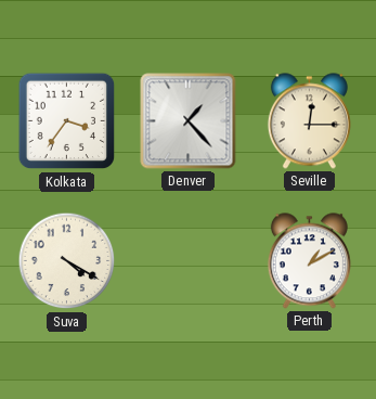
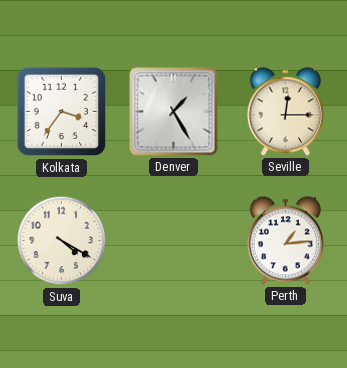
Denver: 1:23 -> 1:25
Perth: 1:10 -> 1:14
